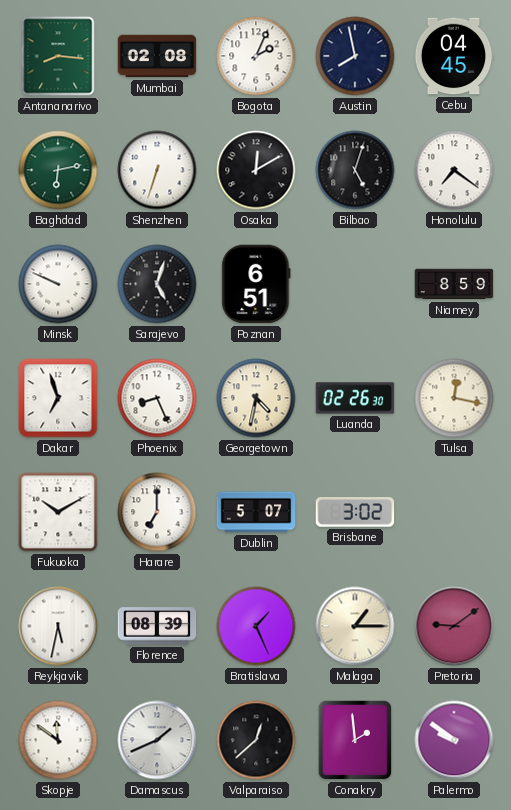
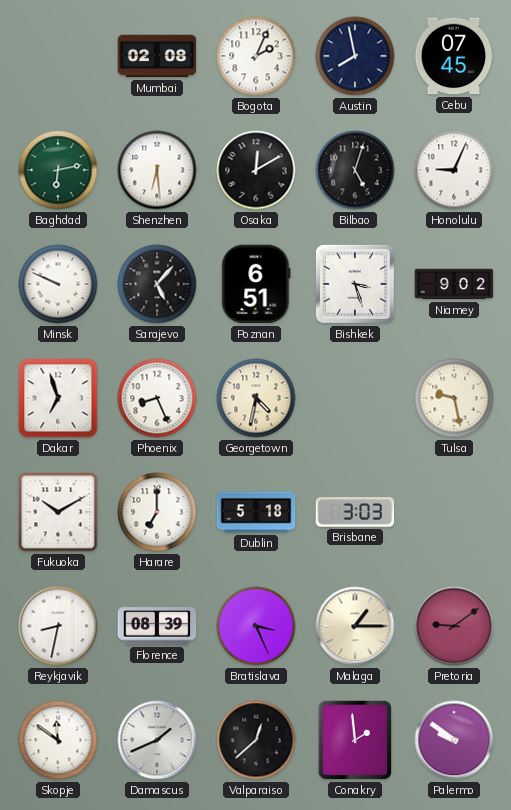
Antananarivo: 8:16 -> none
Cebu: 04:45 -> 07:45
Shenzhen: 6:33 -> 6:29
Honolulu: 7:21 -> 9:04
Sarajevo: 5:03 -> 5:07
Bishkek: none -> 3:27
Niamey: 8:59 -> 9:02
Luanda: 02:26 -> none
Tulsa: 12:17 -> 9:28
Dublin: 5:07 -> 5:18
Brisbane: 3:02 -> 3:03
Reykjavik: 5:32 -> 8:32
Bratislava: 1:26 -> 3:26
